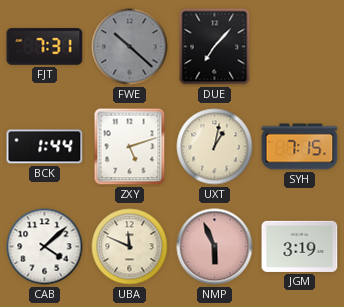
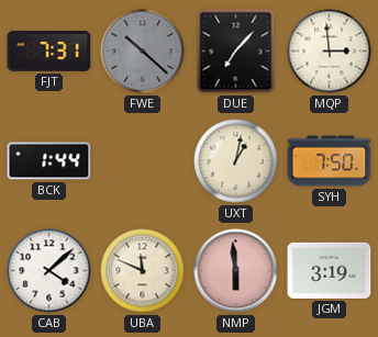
MQP: none -> 2:59
ZXY: 5:12 -> none
SYH: 7:15 -> 7:50
NMP: 5:56 -> 5:59
